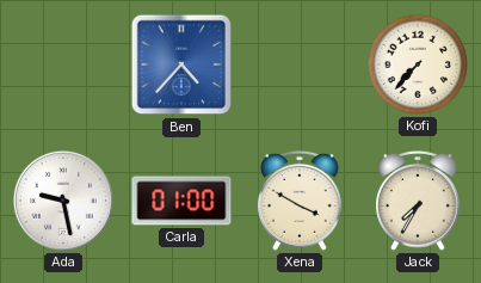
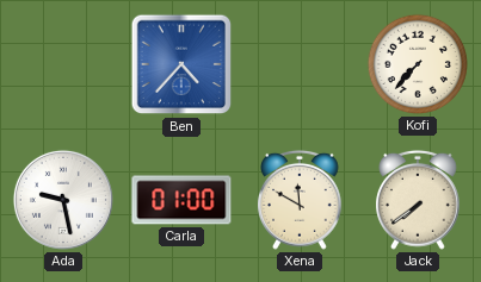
Xena: 3:50 -> 11:50
Jack: 7:35 -> 7:39
